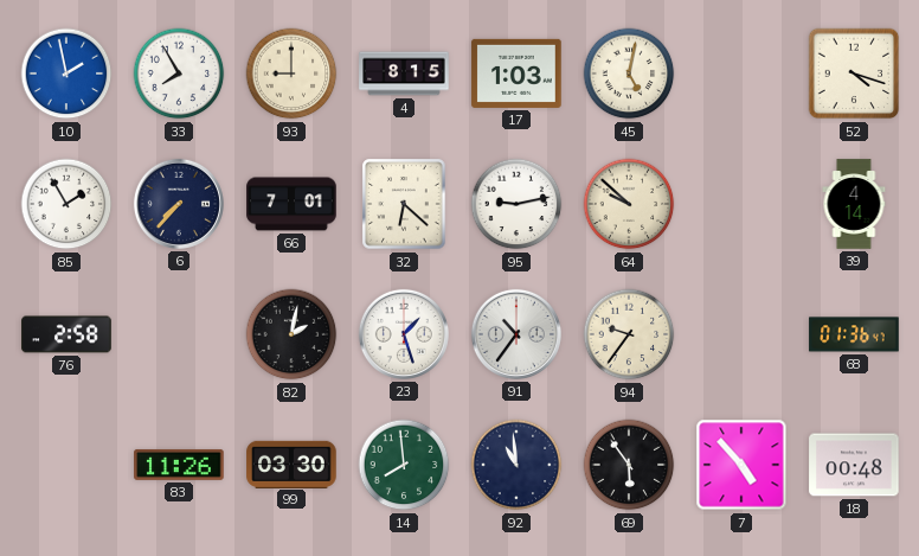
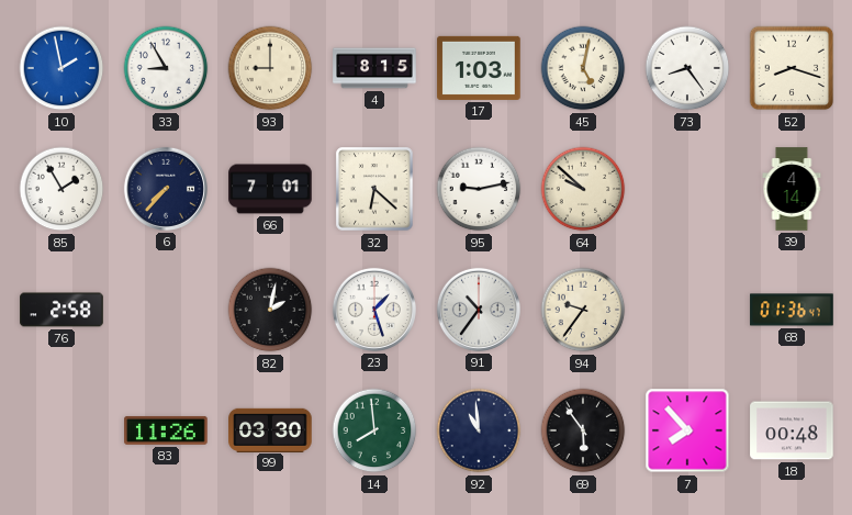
33: 7:55 -> 8:55
73: none -> 8:24
52: 4:18 -> 8:18
7: 4:53 -> 7:53
